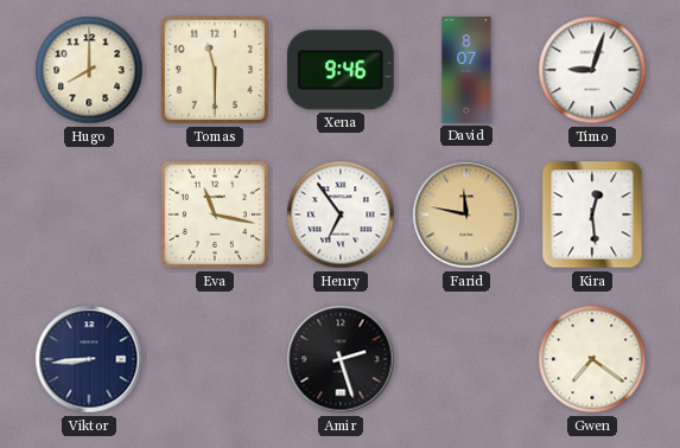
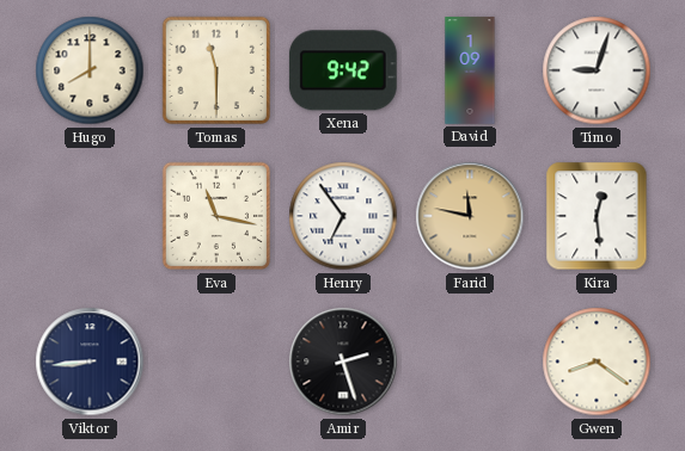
Xena: 9:46 -> 9:42
David: 8:07 -> 1:09
Gwen: 7:21 -> 8:21
